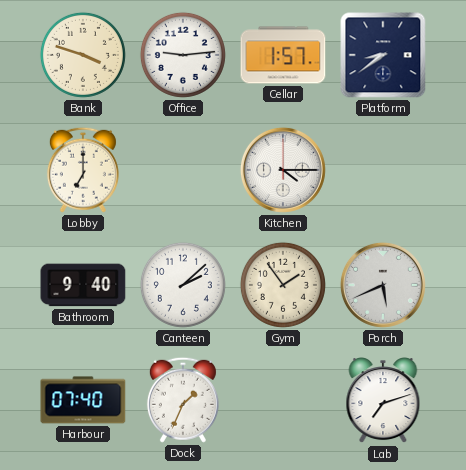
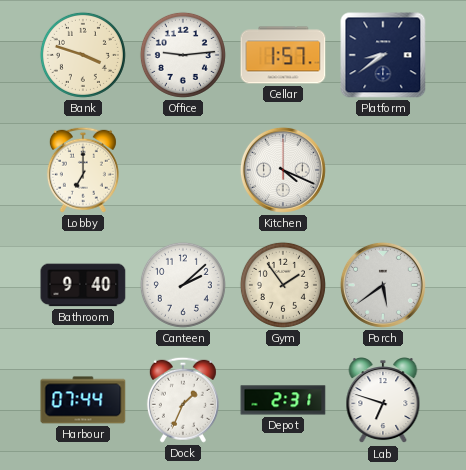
Kitchen: 4:15 -> 4:19
Porch: 5:41 -> 5:39
Harbour: 07:40 -> 07:44
Depot: none -> 2:31
Lab: 7:12 -> 6:48
